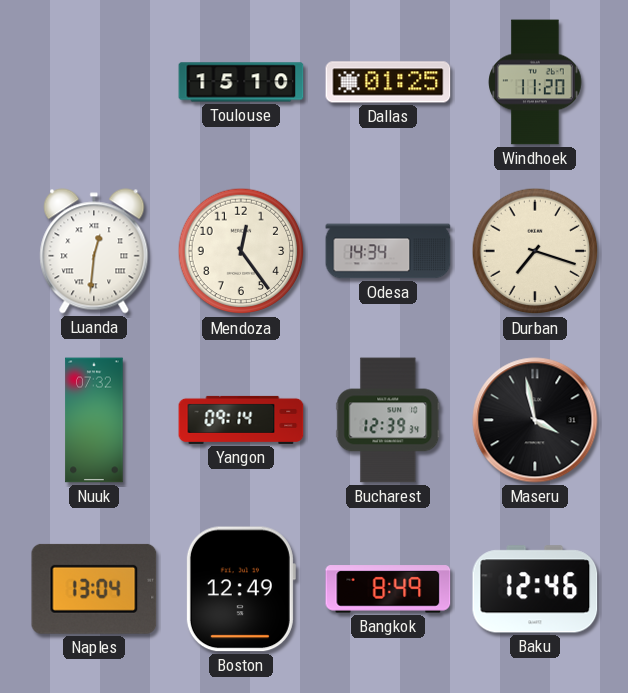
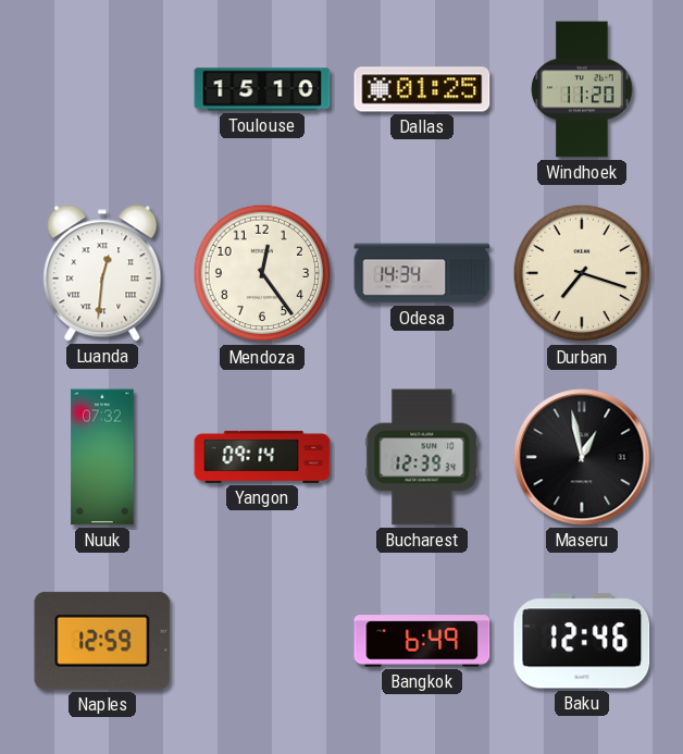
Maseru: 3:58 -> 12:58
Naples: 13:04 -> 12:59
Boston: 12:49 -> none
Bangkok: 8:49 -> 6:49
